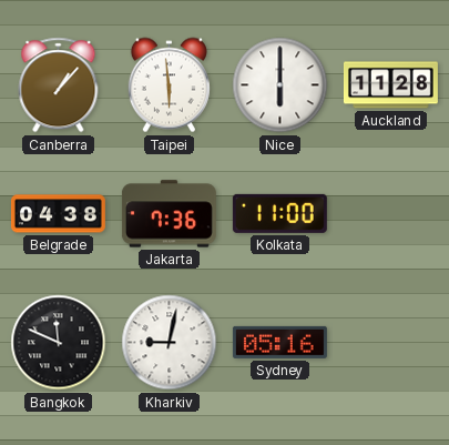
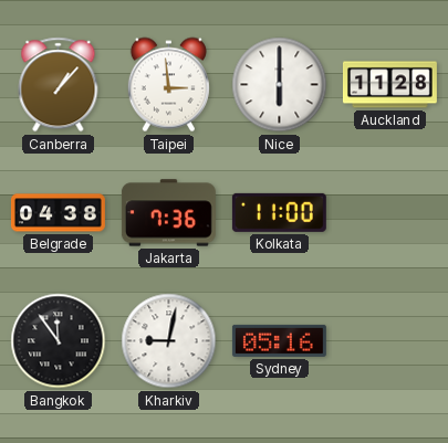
Taipei: 5:59 -> 2:59
Bangkok: 11:49 -> 11:54
